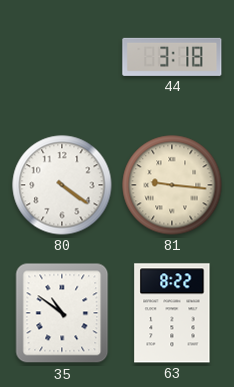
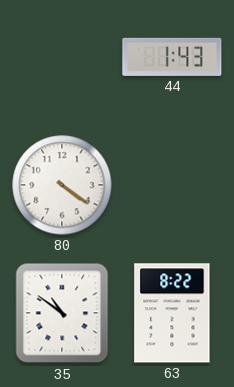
44: 3:18 -> 1:43
81: 9:16 -> none
